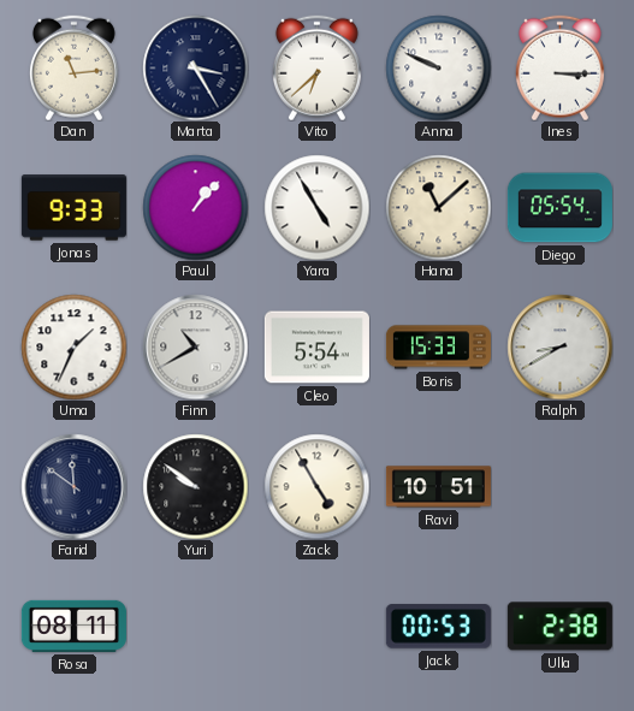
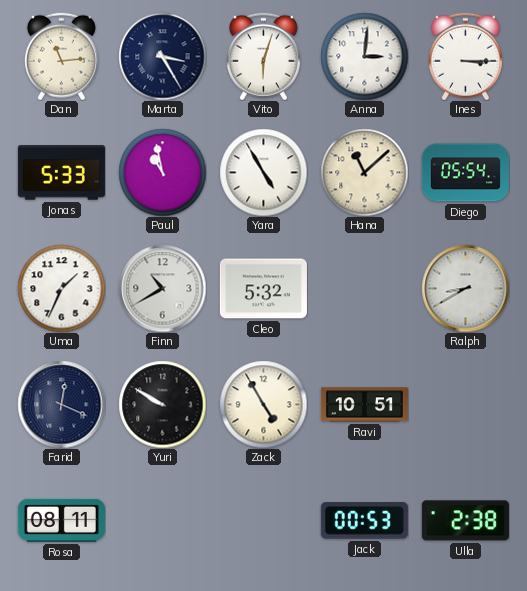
Vito: 6:38 -> 6:03
Anna: 9:49 -> 3:01
Jonas: 9:33 -> 5:33
Paul: 1:07 -> 10:58
Cleo: 5:54 -> 5:32
Boris: 15:33 -> none
Farid: 11:51 -> 12:19
Yuri: 9:51 -> 9:50
